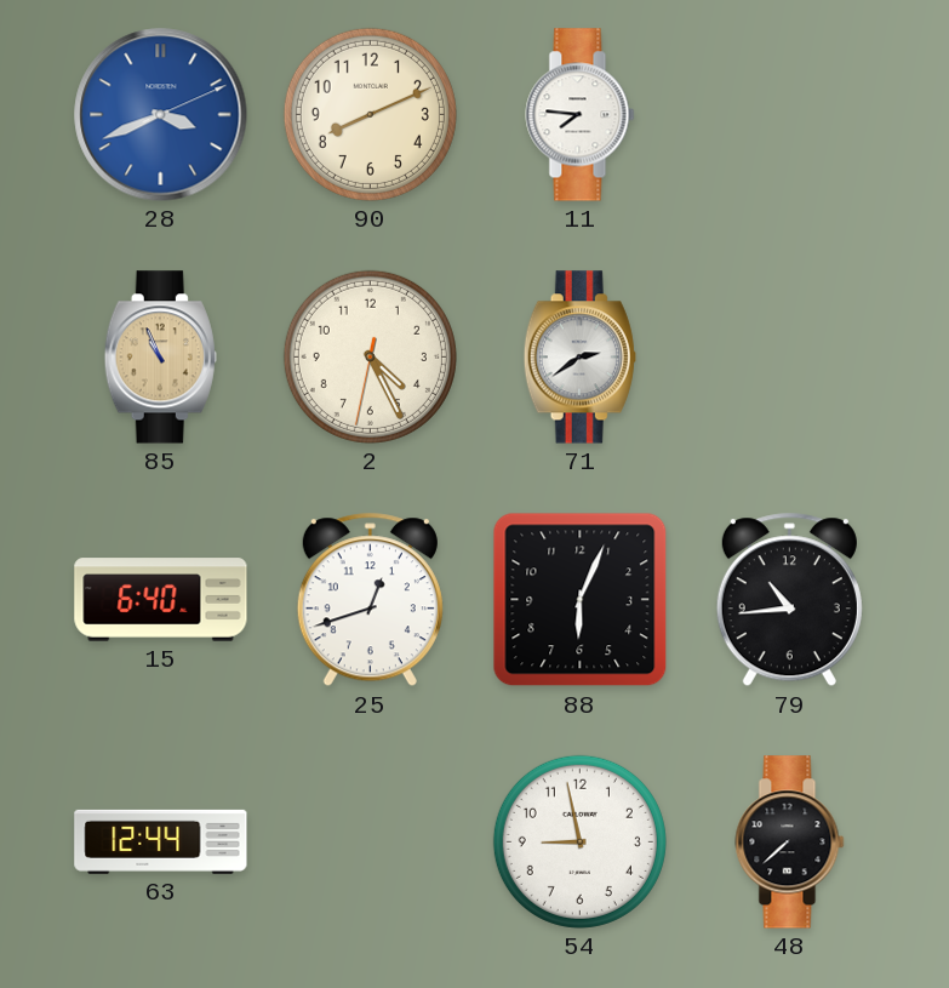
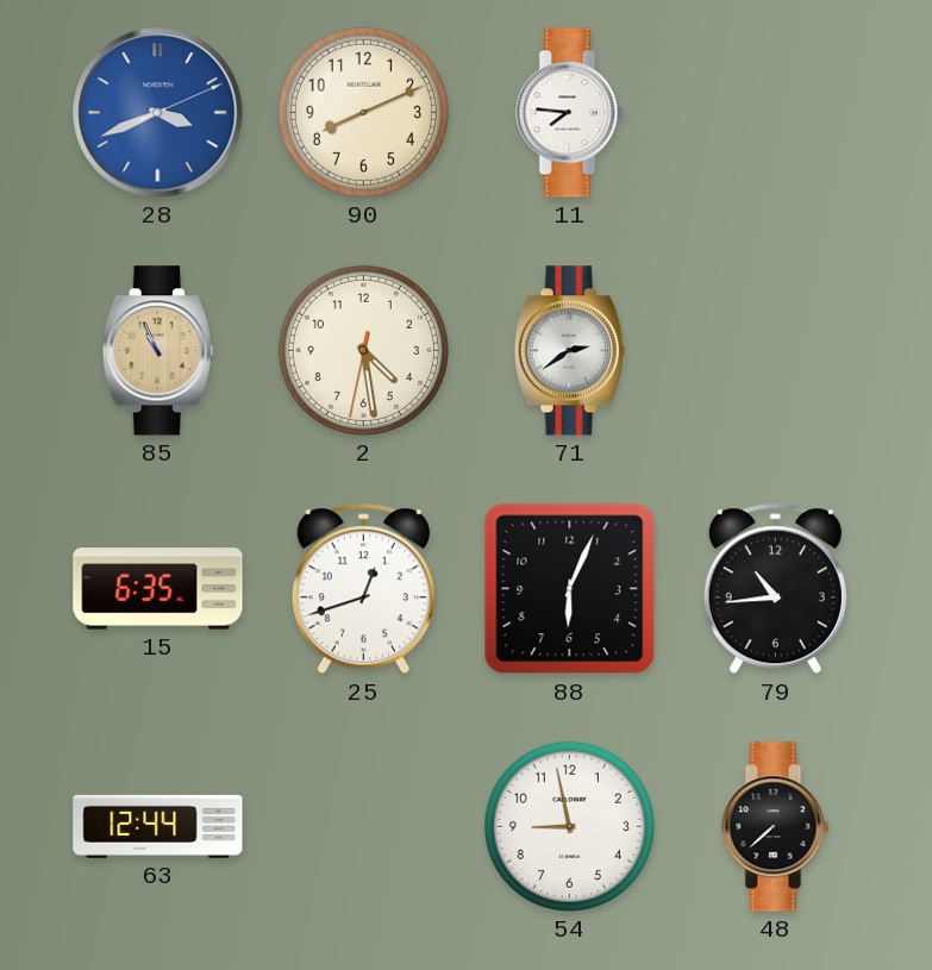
2: 4:25 -> 4:28
15: 6:40 -> 6:35
